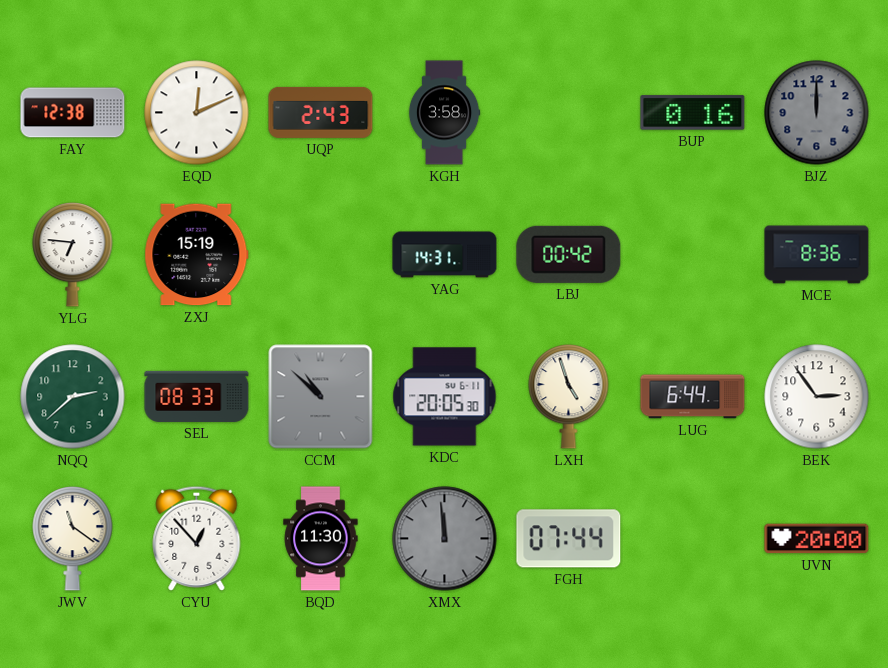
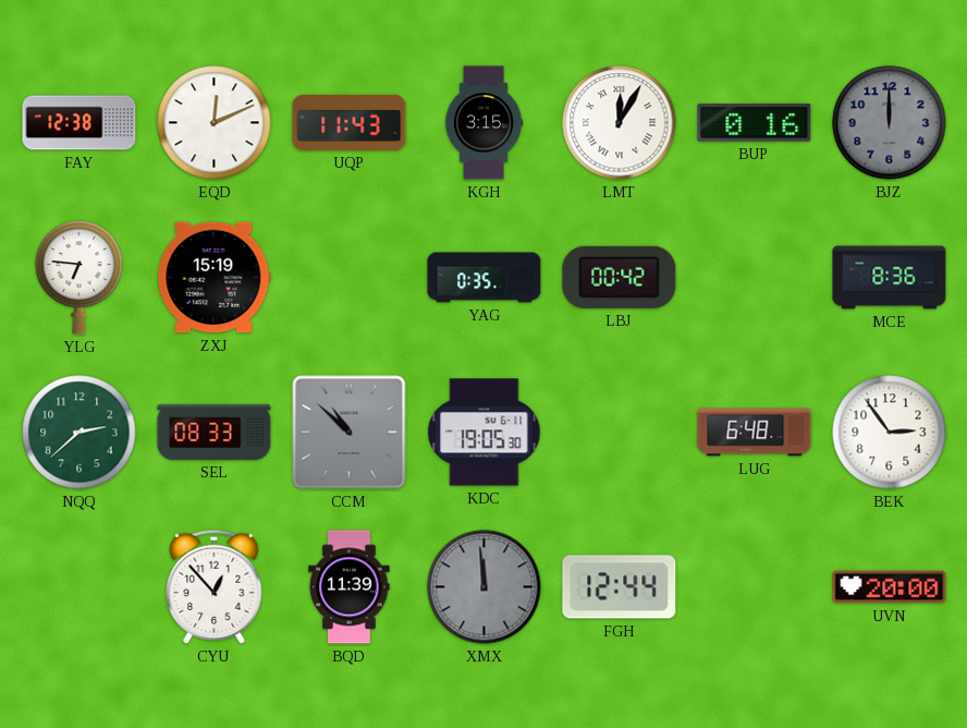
UQP: 2:43 -> 11:43
KGH: 3:58 -> 3:15
LMT: none -> 12:05
YAG: 14:31 -> 0:35
KDC: 20:05 -> 19:05
LXH: 4:57 -> none
LUG: 6:44 -> 6:48
JWV: 11:21 -> none
BQD: 11:30 -> 11:39
FGH: 07:44 -> 12:44
